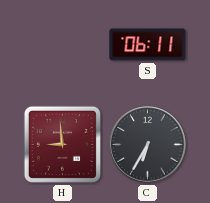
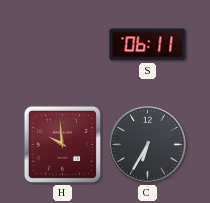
H: 8:59 -> 9:59
